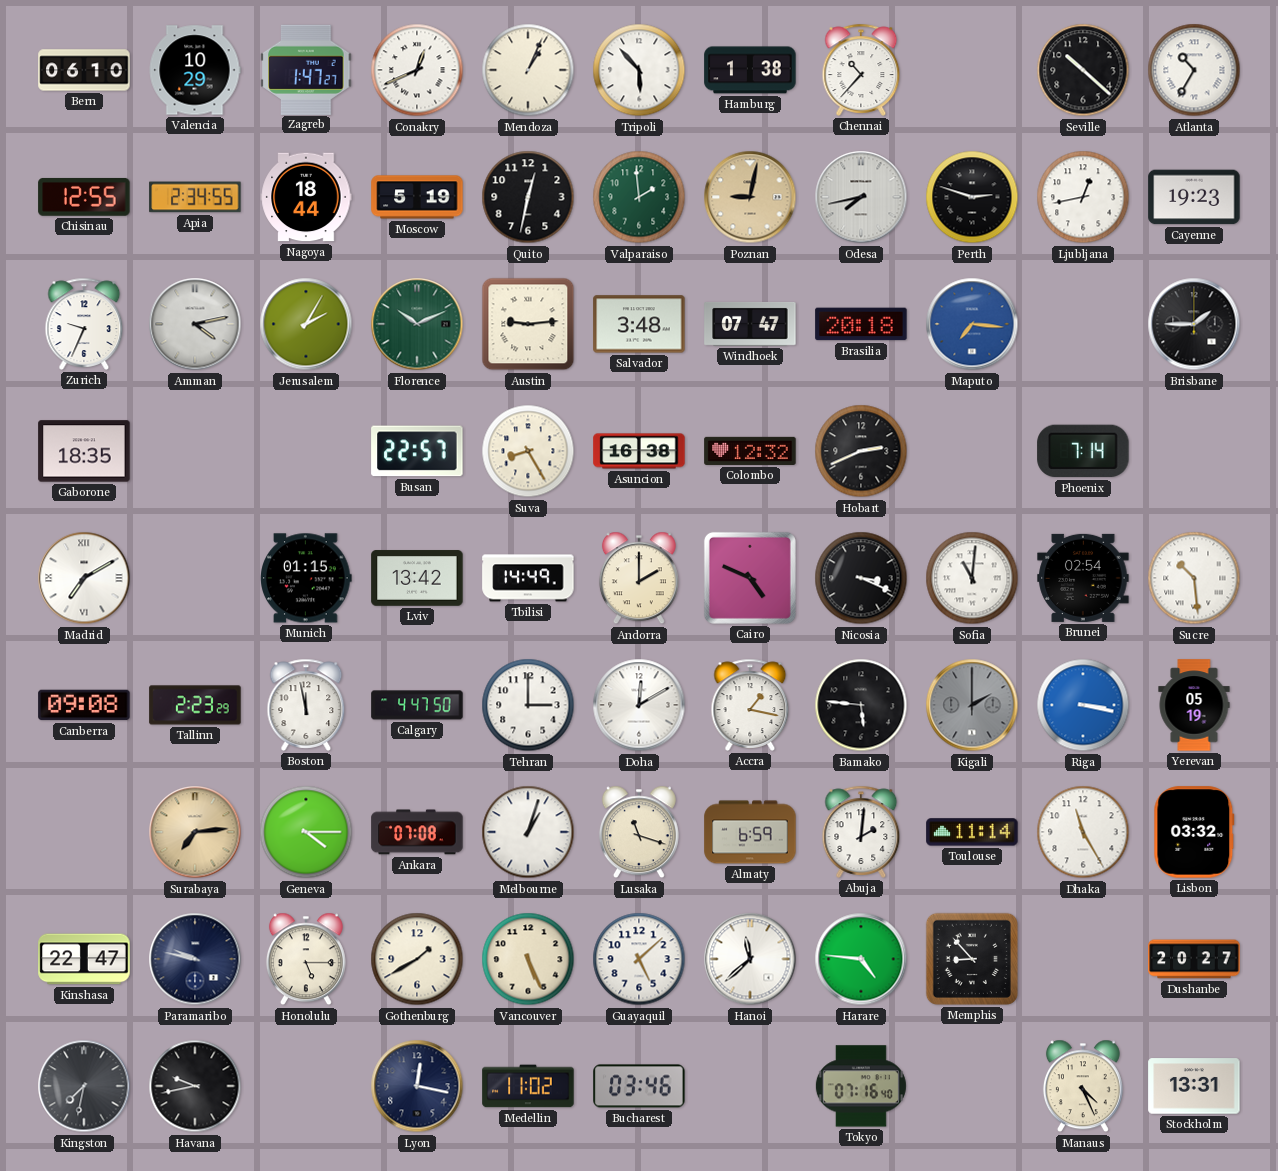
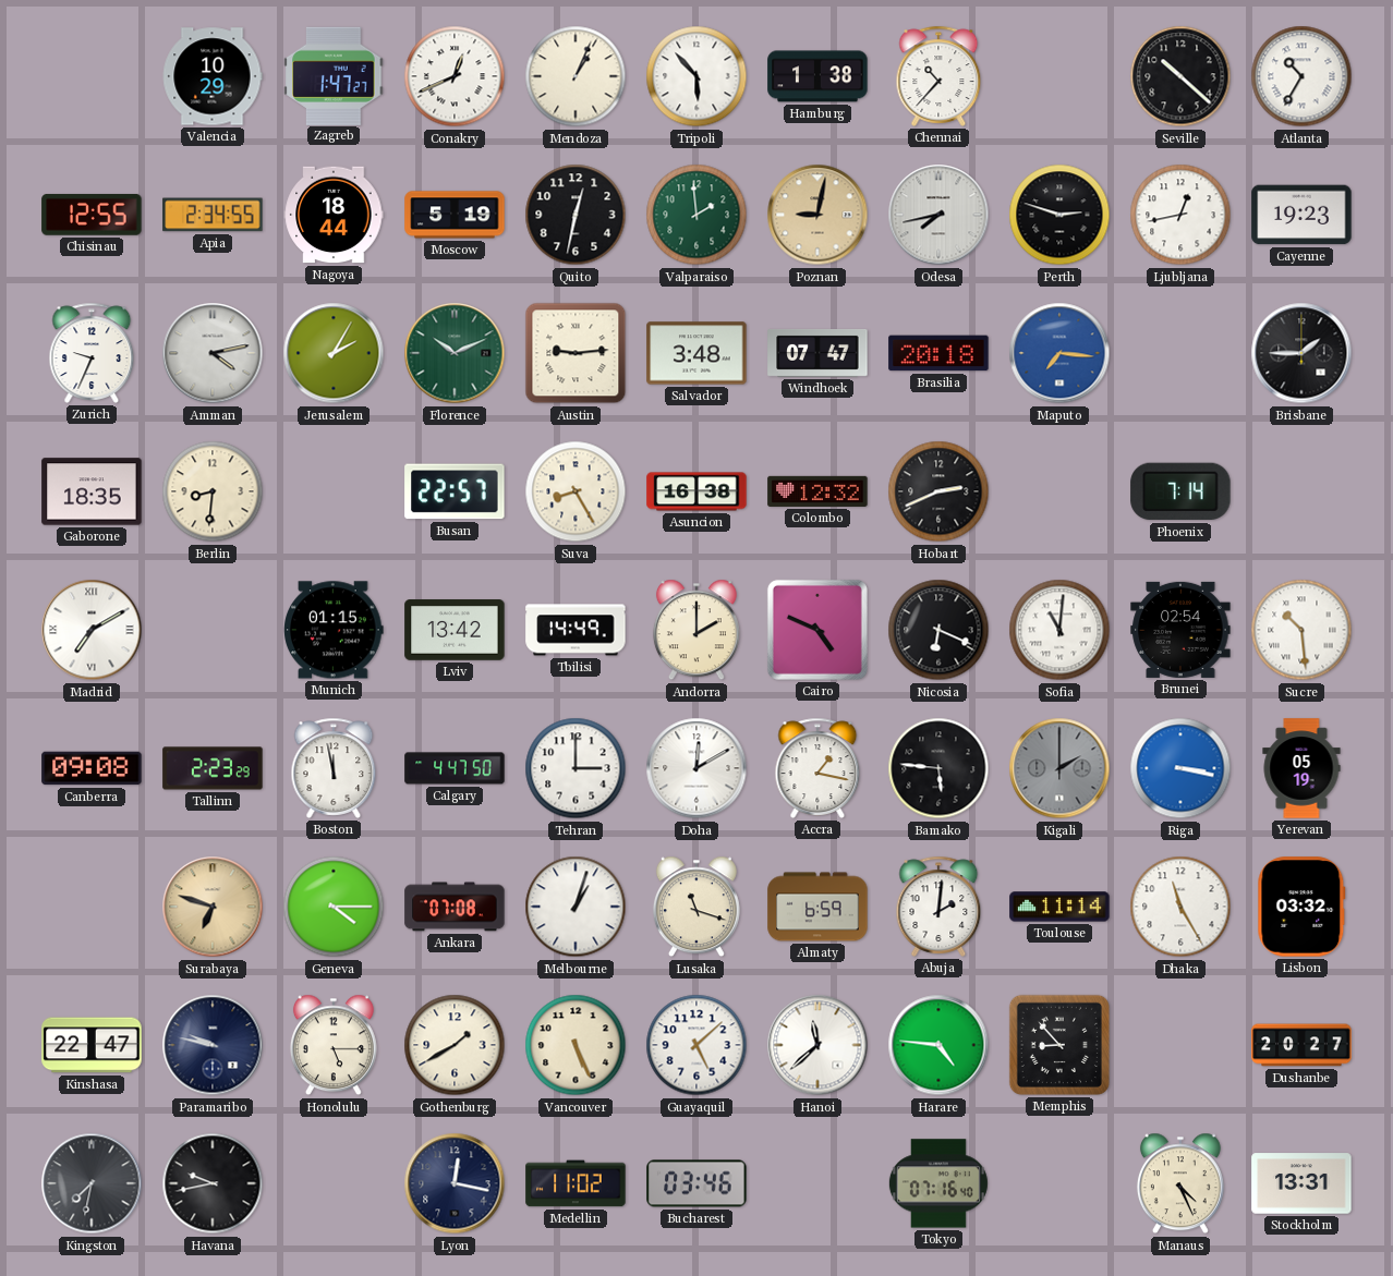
Bern: 06:10 -> none
Berlin: none -> 8:31
Nicosia: 3:19 -> 6:19
Surabaya: 7:14 -> 6:48
